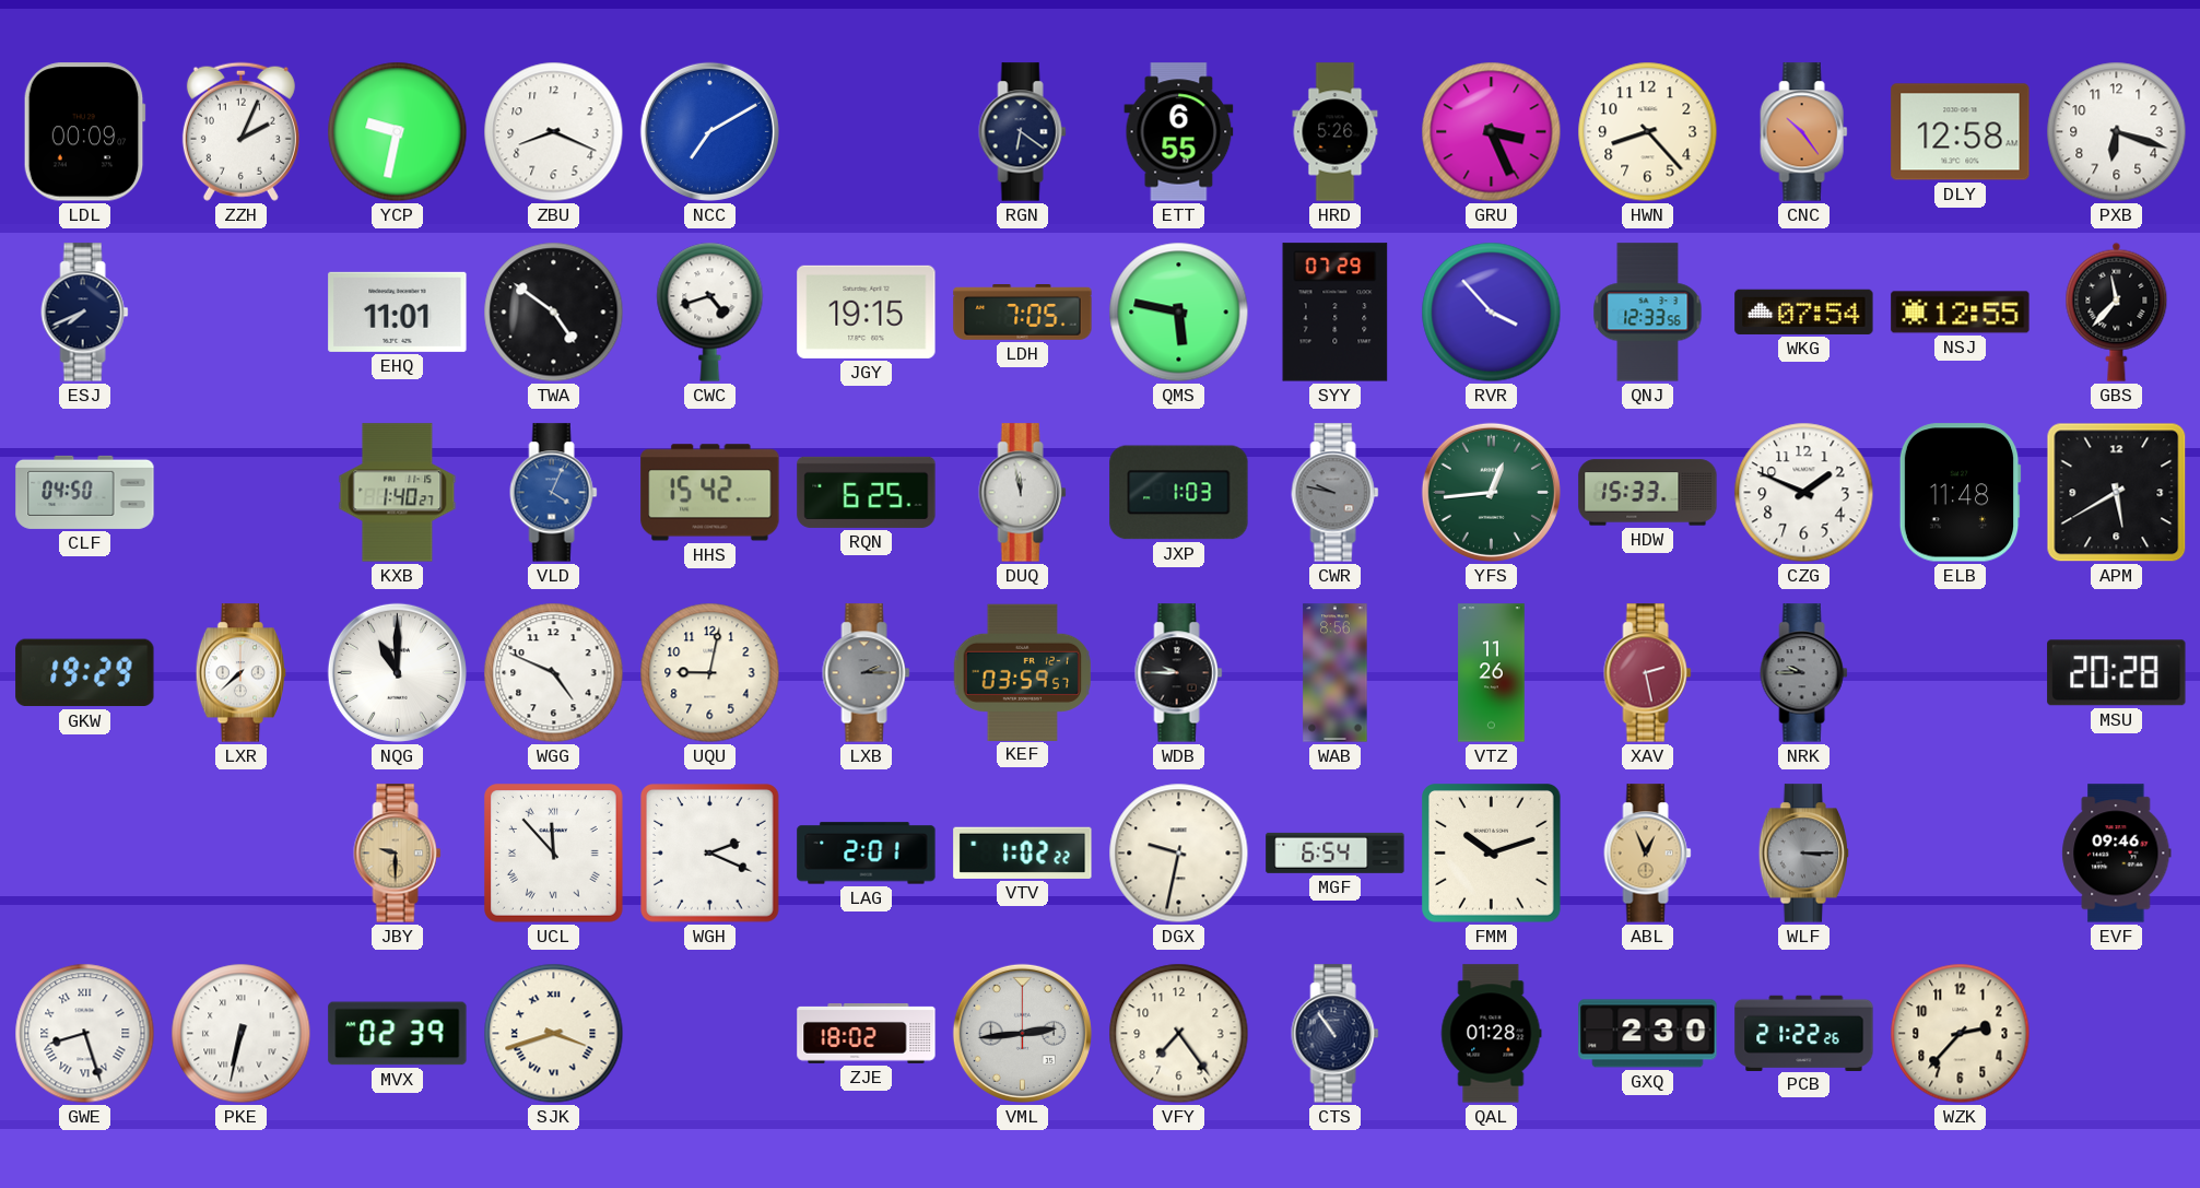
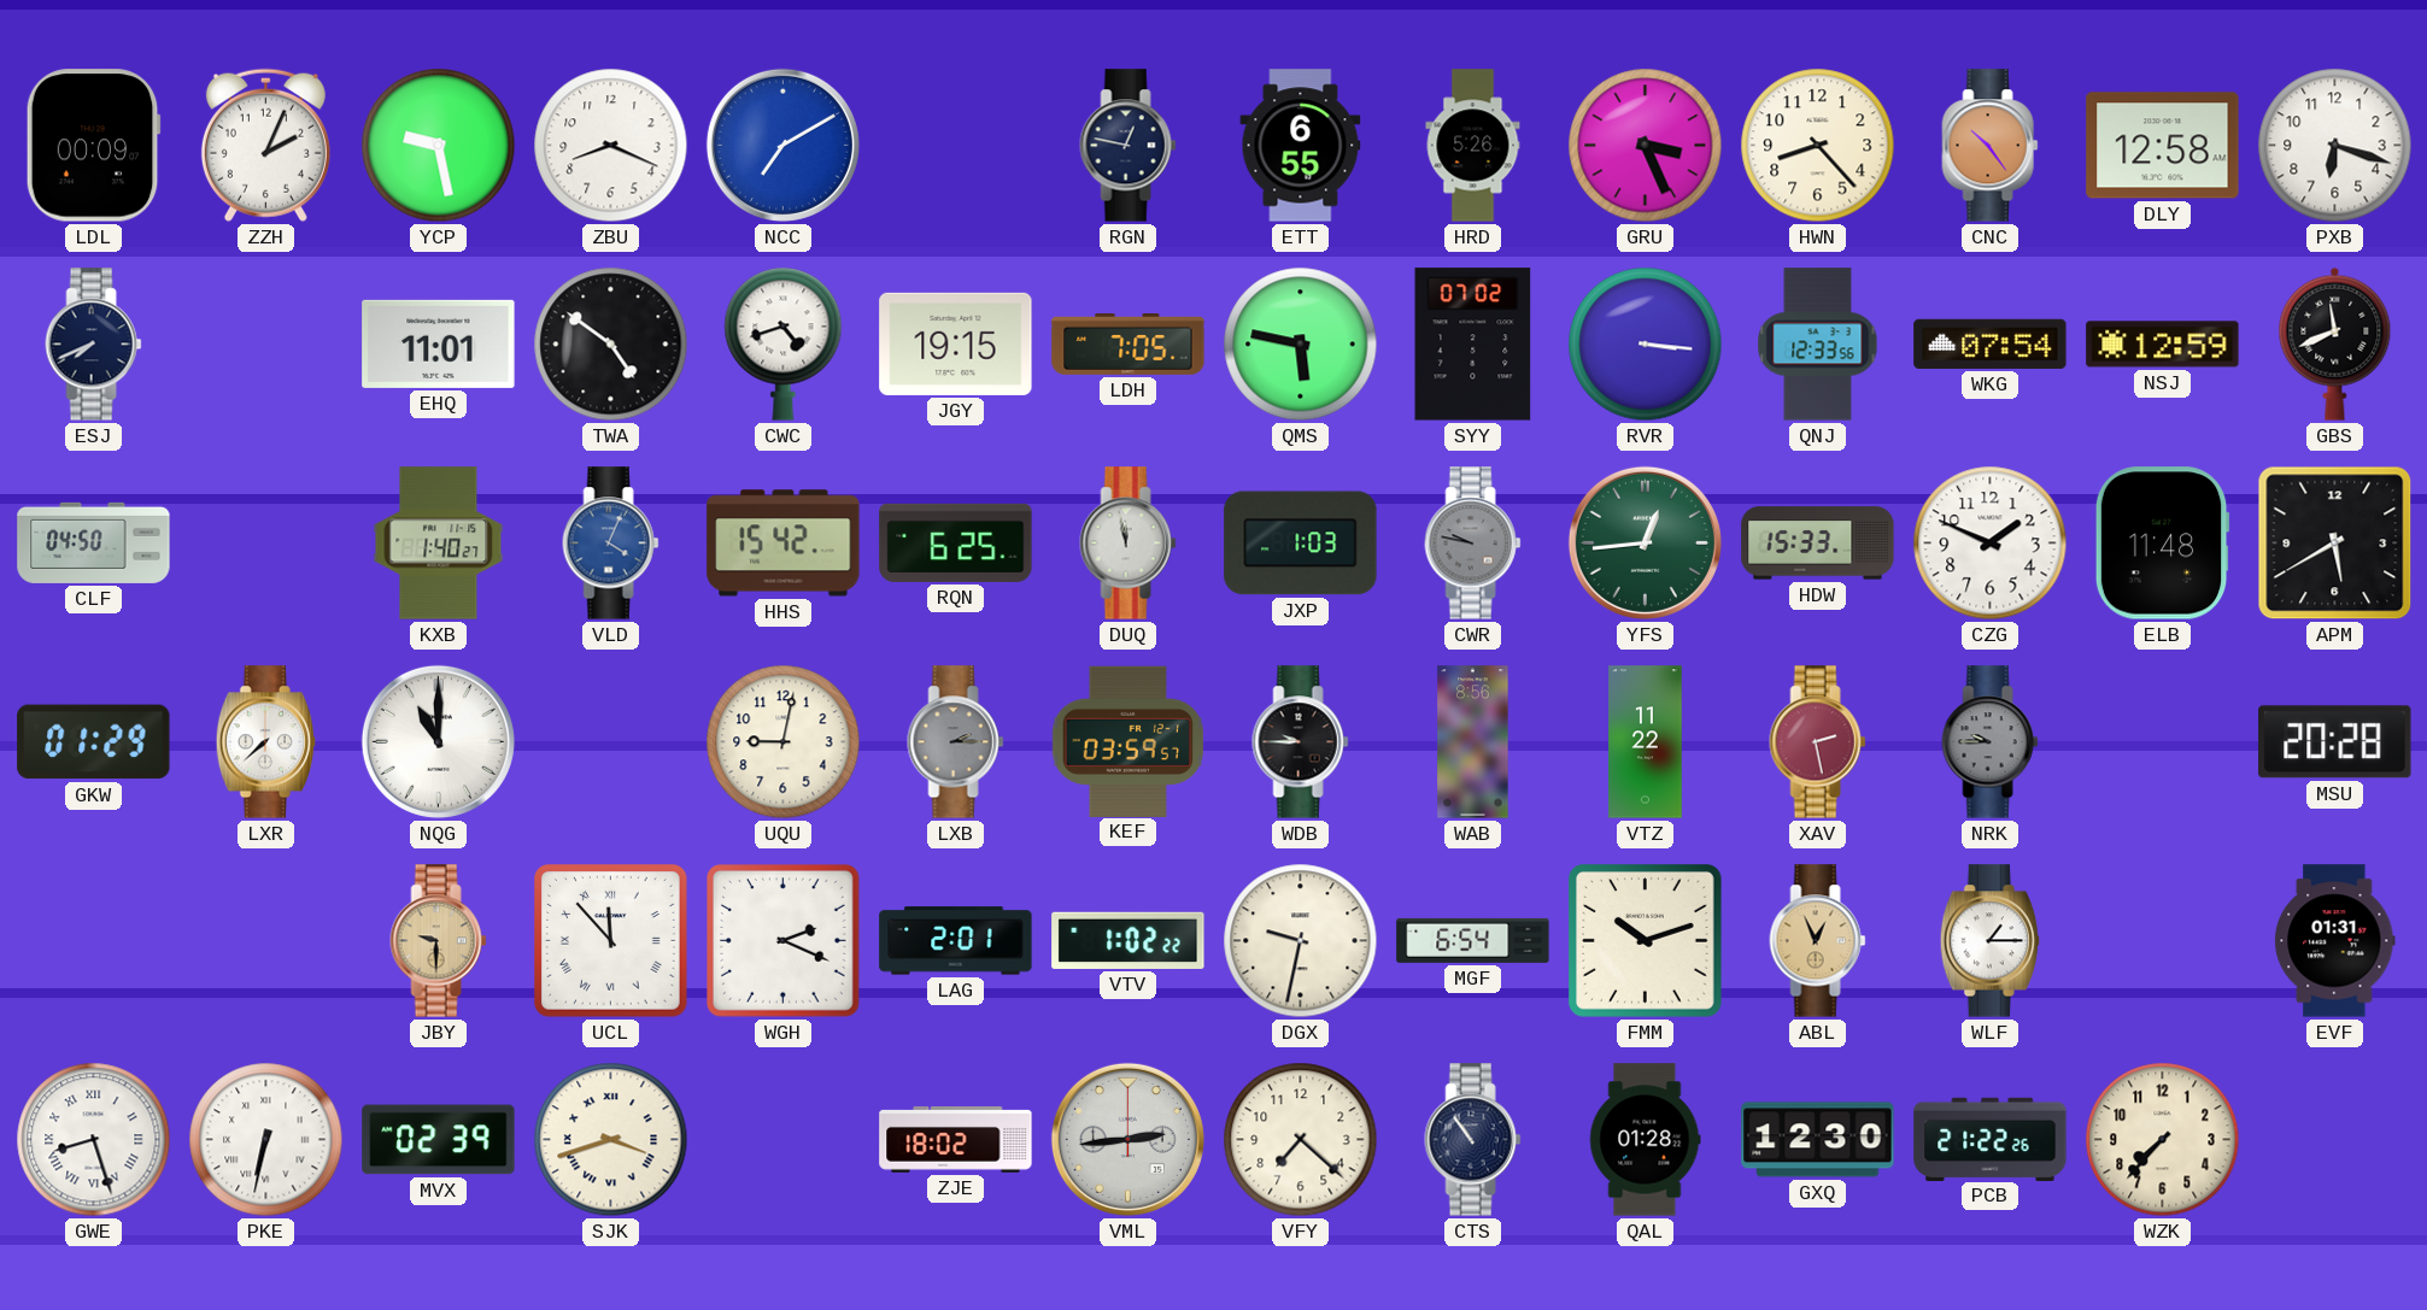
YCP: 9:32 -> 9:28
RGN: 6:21 -> 12:47
SYY: 07:29 -> 07:02
RVR: 3:53 -> 3:16
NSJ: 12:55 -> 12:59
GBS: 11:37 -> 11:41
GKW: 19:29 -> 01:29
WGG: 4:49 -> none
VTZ: 11:26 -> 11:22
WLF: 3:15 -> 1:15
WLF dial: grey -> white
EVF: 09:46 -> 01:31
VFY: 7:24 -> 7:22
GXQ: 2:30 -> 12:30
WZK: 2:37 -> 7:37
